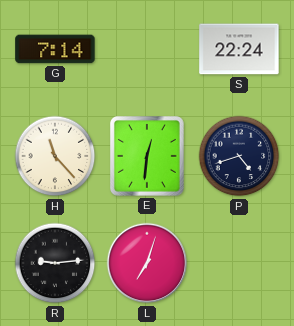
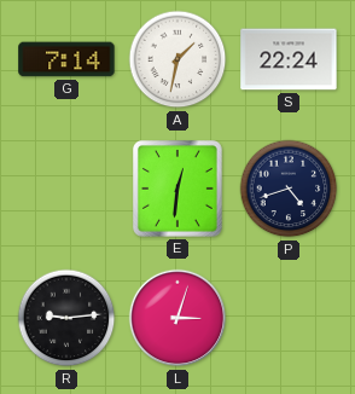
A: none -> 1:32
H: 11:23 -> none
L: 7:03 -> 3:03
